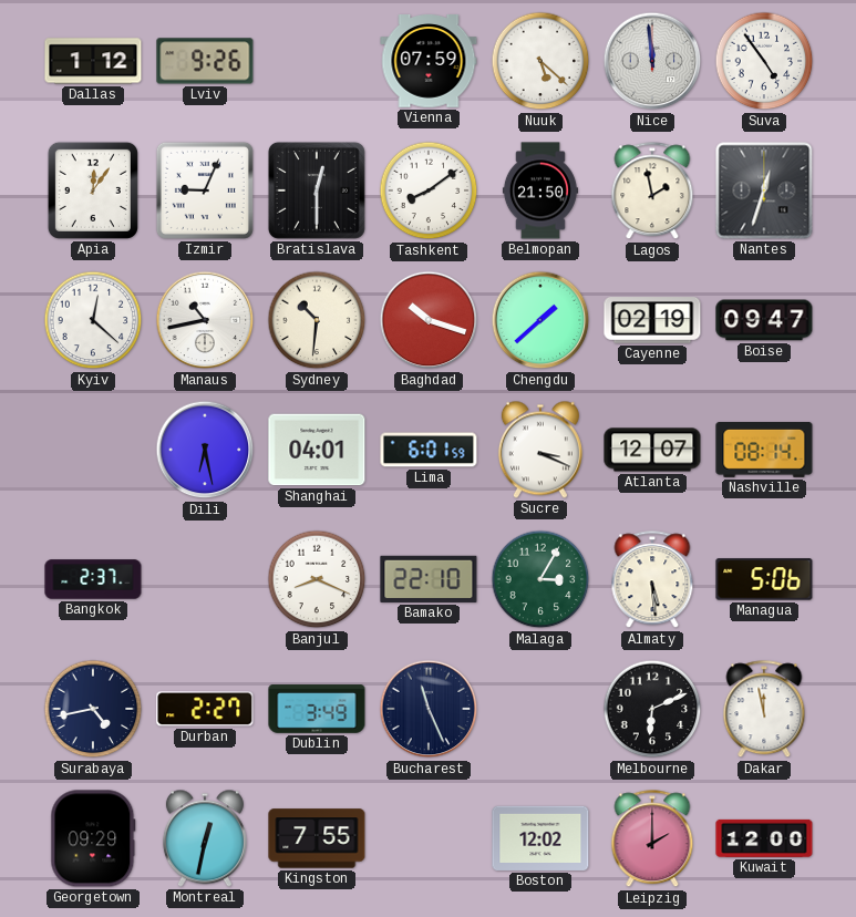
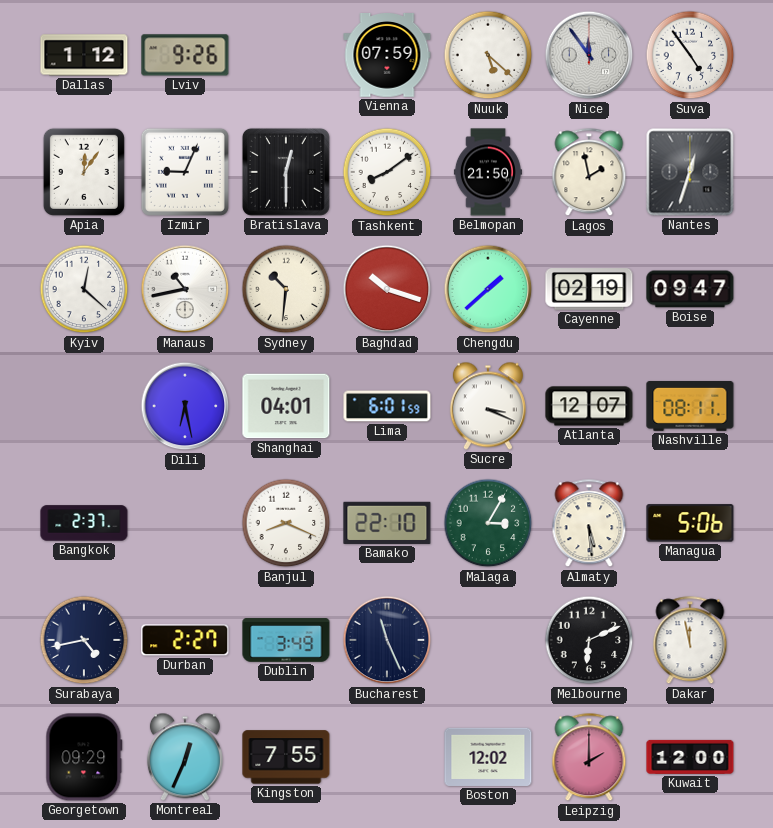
Nice: 11:59 -> 11:54
Nashville: 08:14 -> 08:11
Montreal: 12:32 -> 12:34
